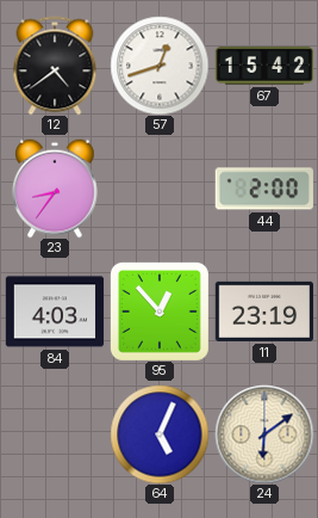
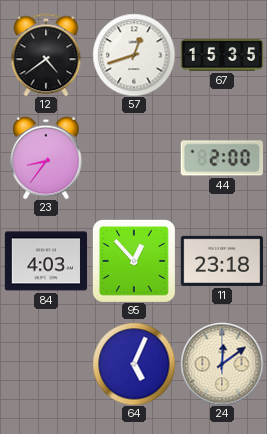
67: 15:42 -> 15:35
11: 23:19 -> 23:18
24: 6:09 -> 12:09
